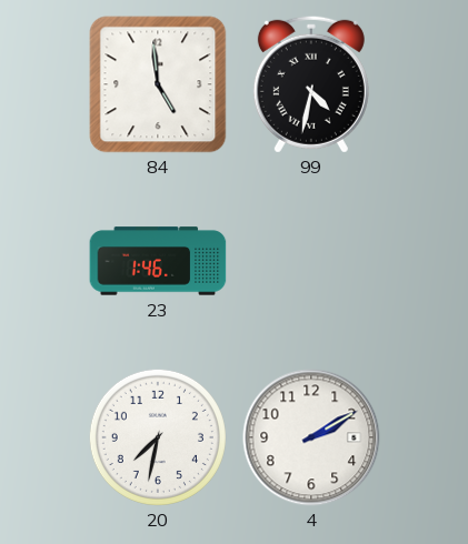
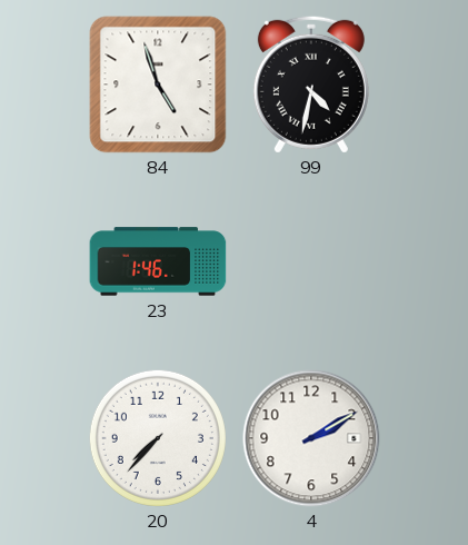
84: 4:59 -> 4:57
20: 7:32 -> 7:37
